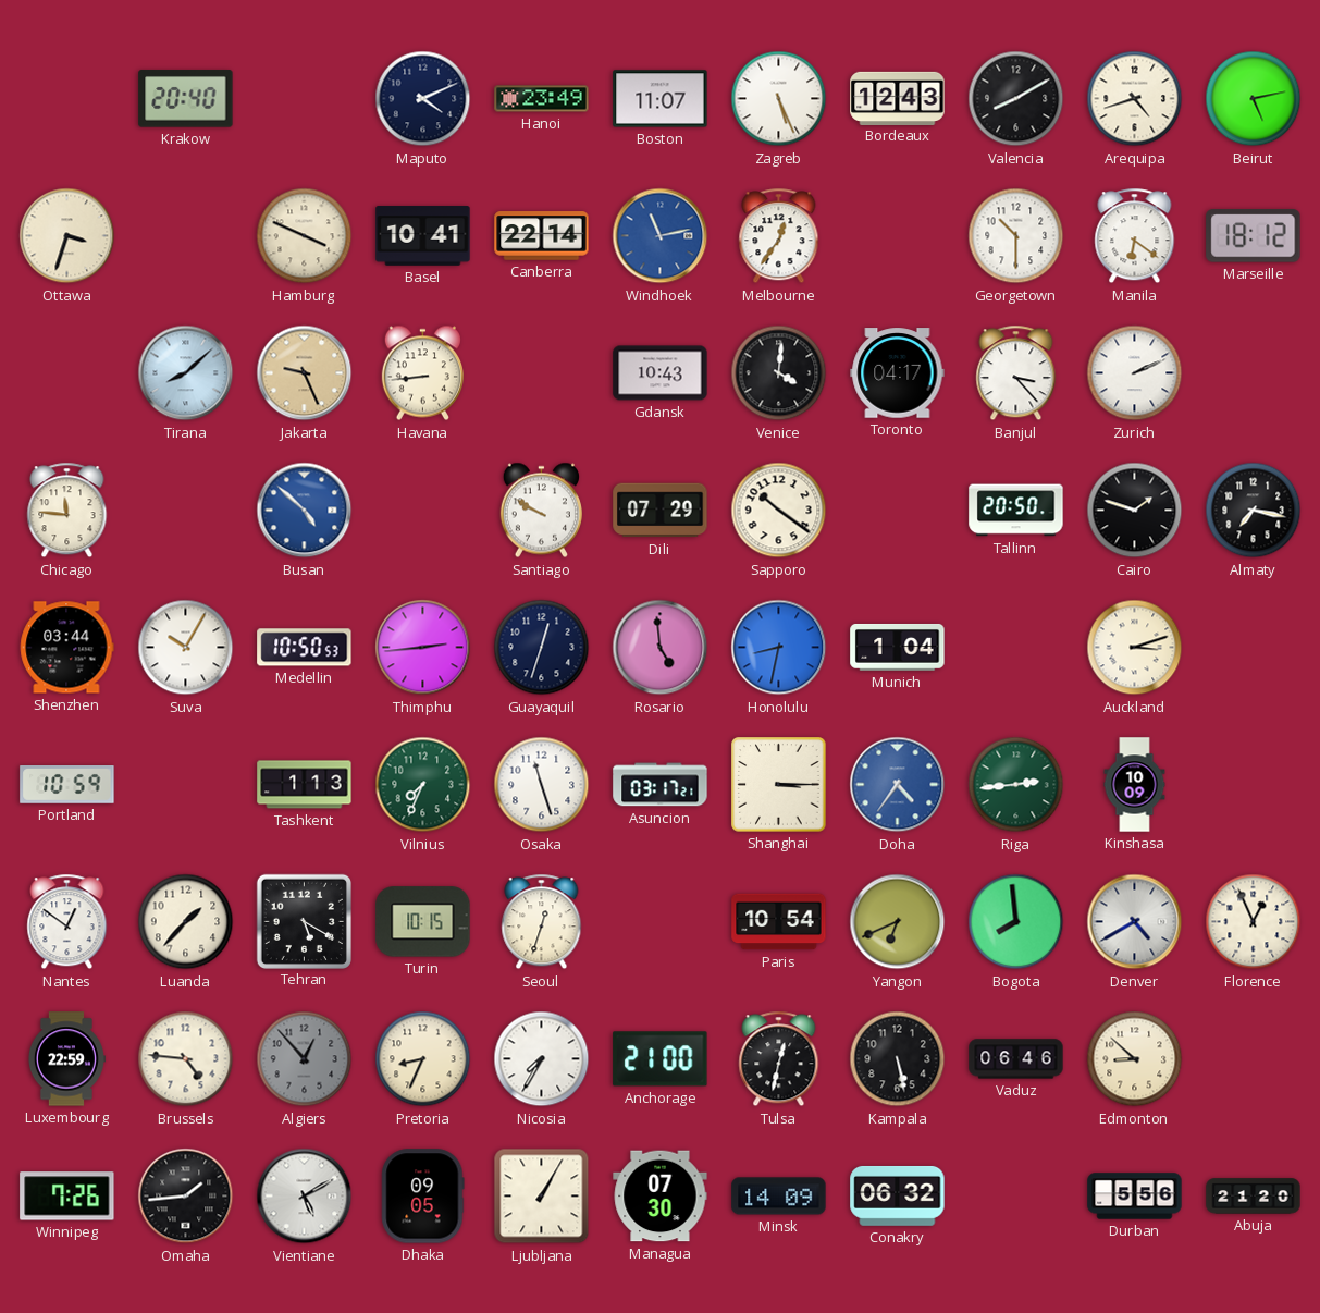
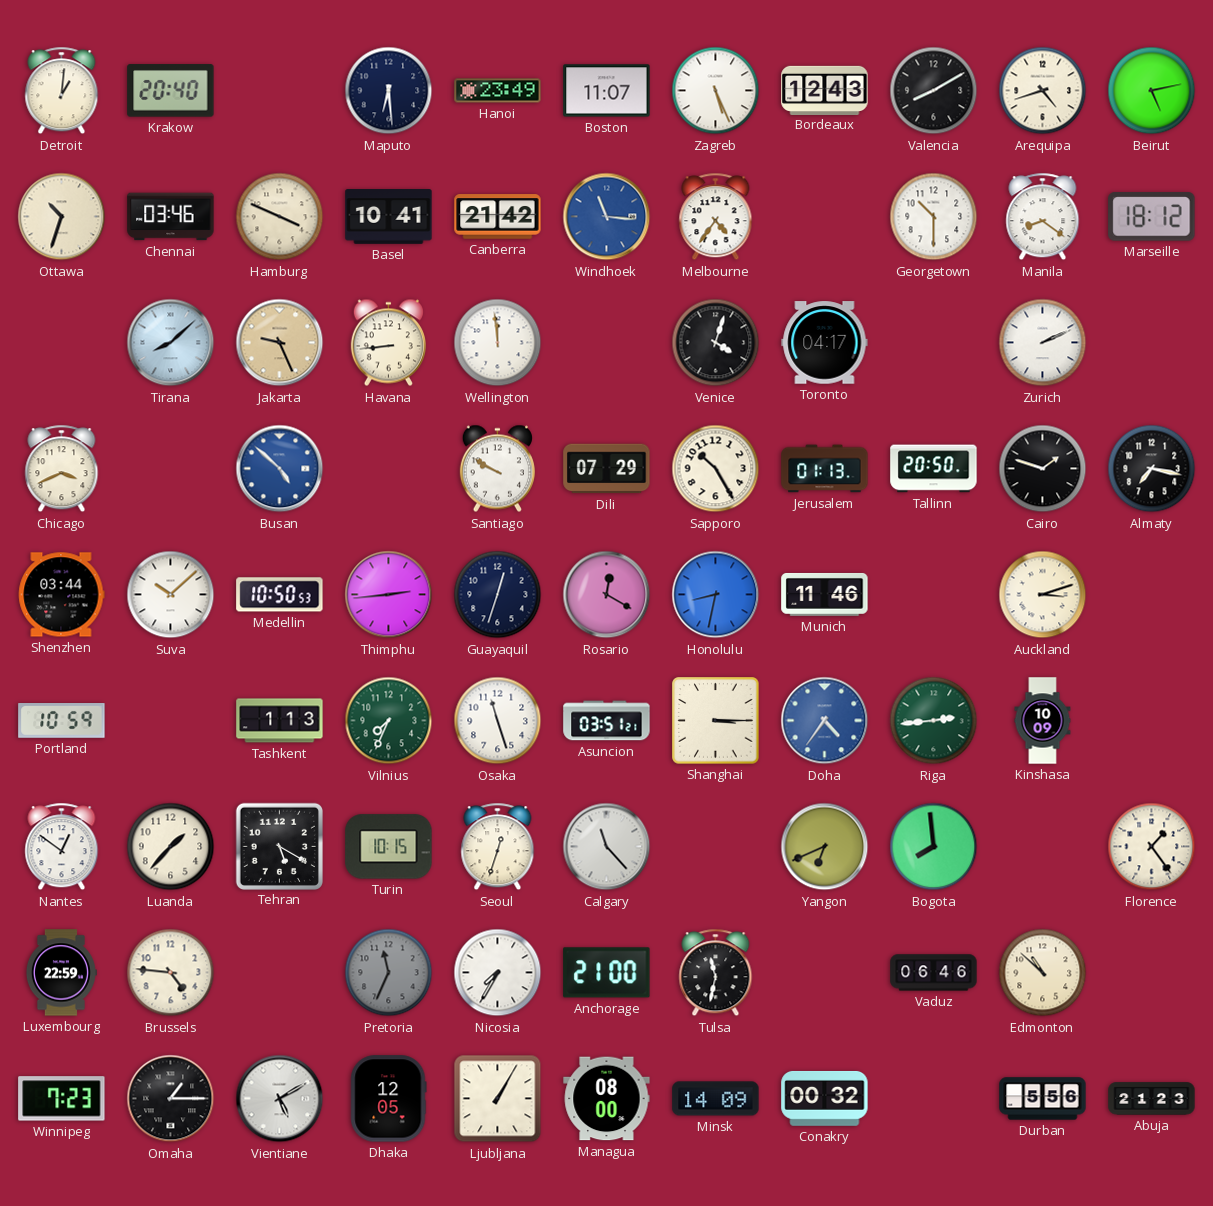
Detroit: none -> 1:01
Maputo: 4:11 -> 6:29
Ottawa: 3:33 -> 10:33
Chennai: none -> 03:46
Canberra: 22:14 -> 21:42
Windhoek: 11:13 -> 11:16
Melbourne: 12:36 -> 4:36
Manila: 6:21 -> 8:21
Wellington: none -> 11:59
Gdansk: 10:43 -> none
Venice: 4:01 -> 4:03
Banjul: 3:23 -> none
Chicago: 11:46 -> 3:41
Sapporo: 10:21 -> 10:25
Jerusalem: none -> 01:13
Suva: 10:05 -> 10:08
Rosario: 4:59 -> 12:20
Munich: 1:04 -> 11:46
Asuncion: 03:17 -> 03:51
Calgary: none -> 11:23
Paris: 10:54 -> none
Denver: 4:40 -> none
Florence: 12:56 -> 1:24
Algiers: 12:53 -> none
Pretoria: 8:34 -> 11:34
Pretoria dial: cream -> grey
Tulsa: 12:32 -> 11:32
Kampala: 5:28 -> none
Edmonton: 8:52 -> 10:52
Winnipeg: 7:26 -> 7:23
Omaha: 1:44 -> 1:15
Dhaka: 09:05 -> 12:05
Managua: 07:30 -> 08:00
Conakry: 06:32 -> 00:32
Abuja: 21:20 -> 21:23
